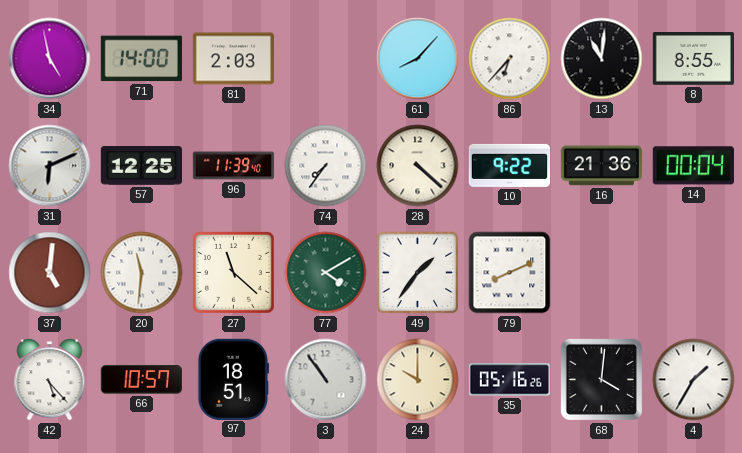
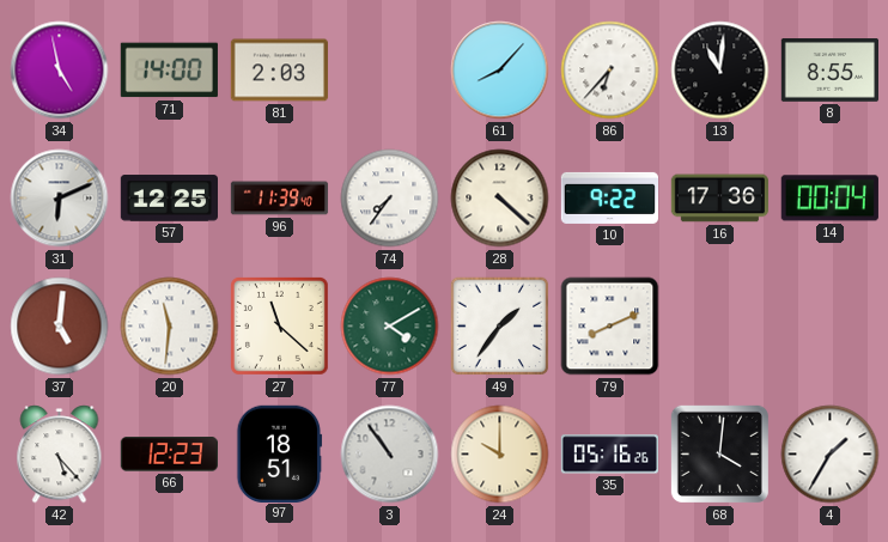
16: 21:36 -> 17:36
66: 10:57 -> 12:23
